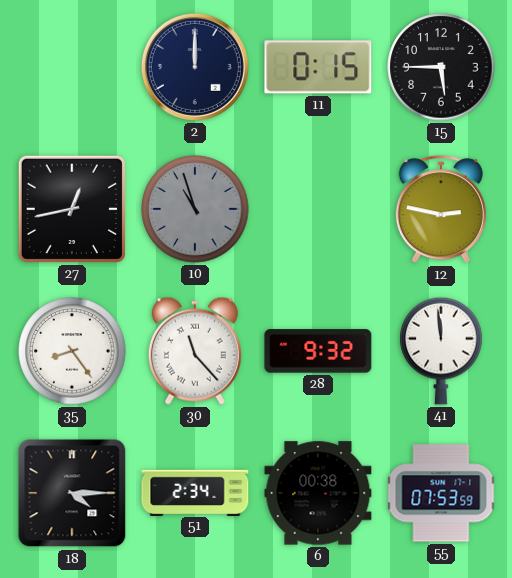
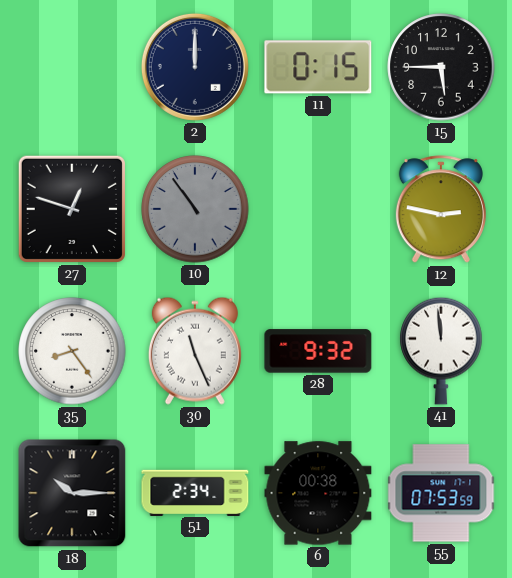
27: 12:43 -> 12:48
10: 10:57 -> 10:54
30: 11:23 -> 11:26
18: 4:15 -> 10:15
